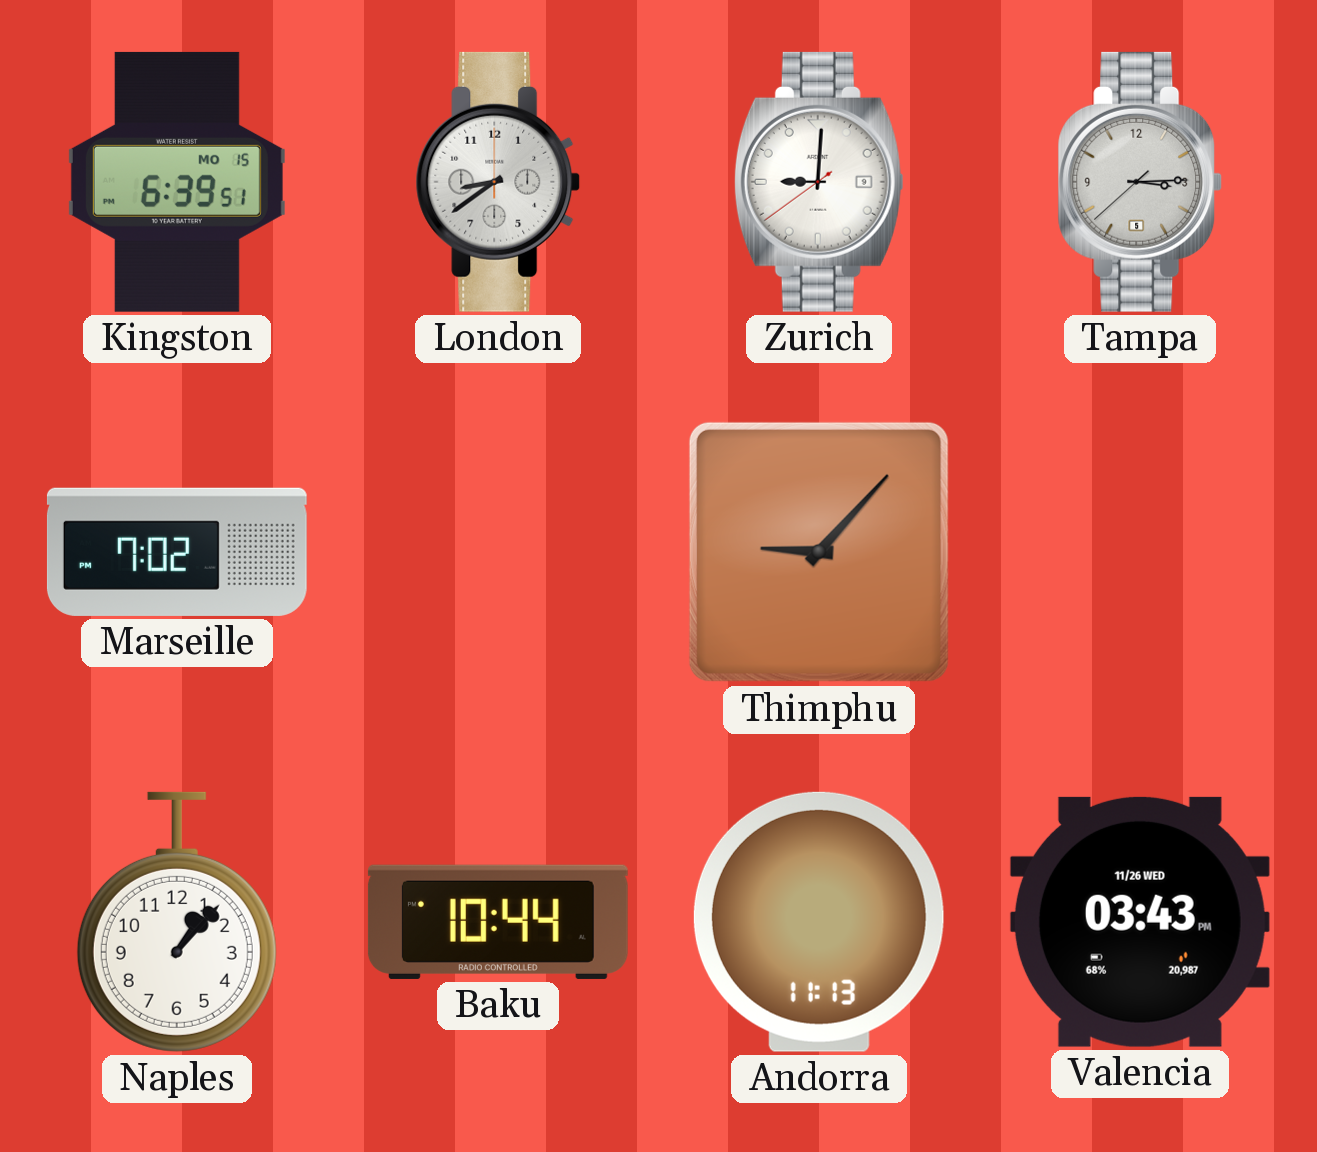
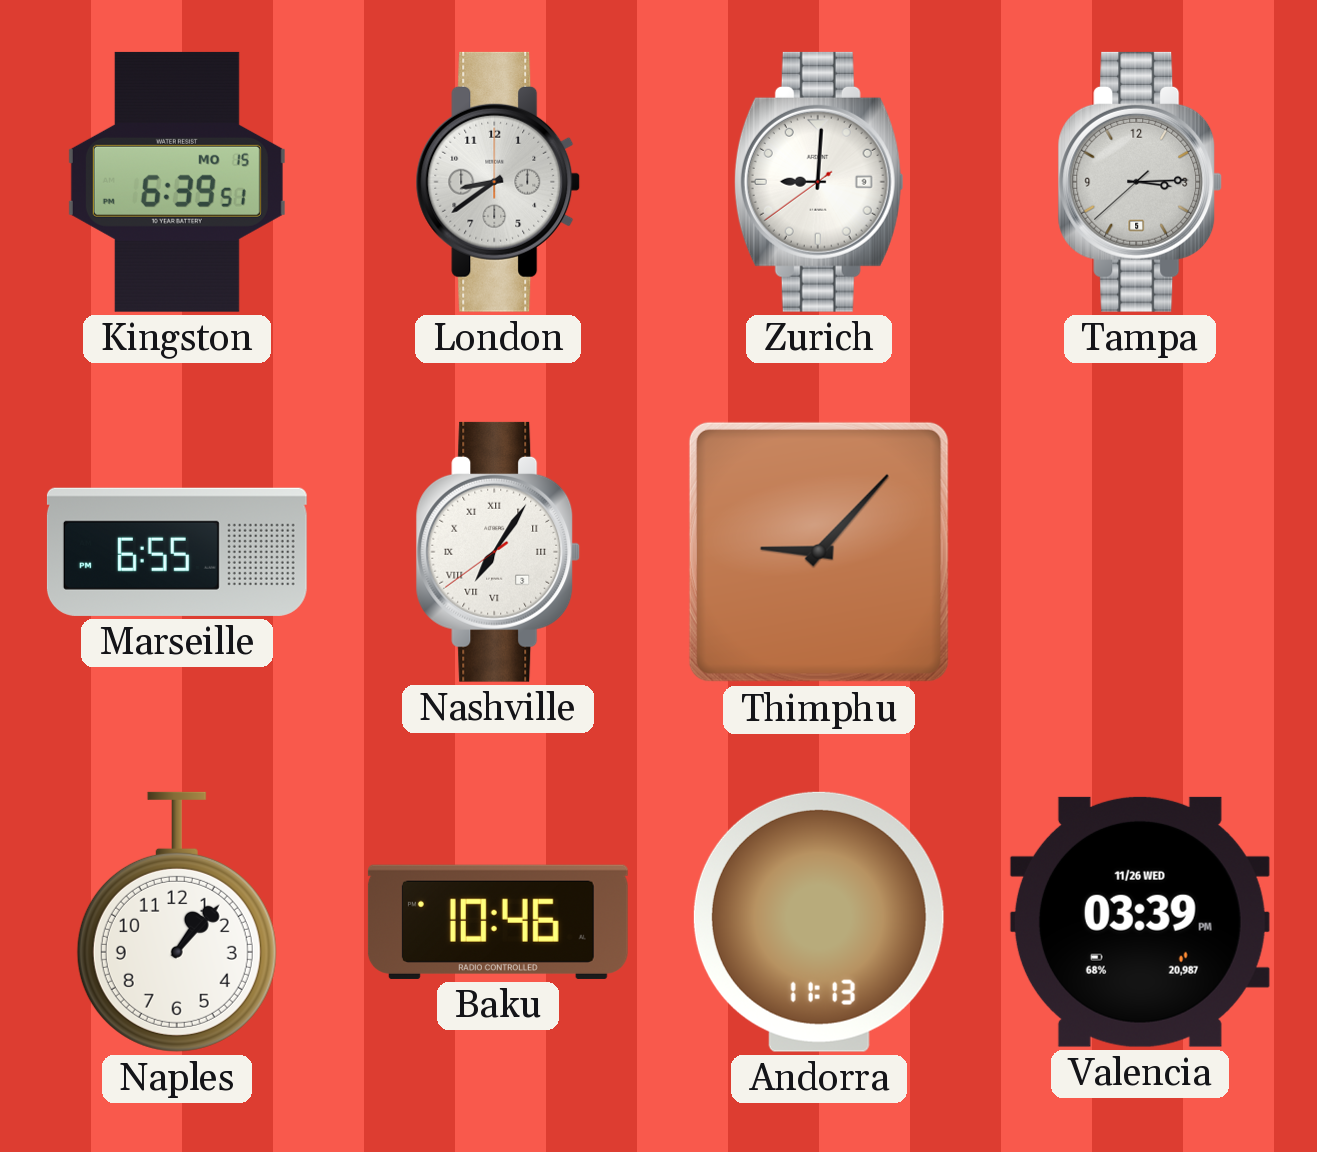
Marseille: 7:02 -> 6:55
Nashville: none -> 7:05
Baku: 10:44 -> 10:46
Valencia: 03:43 -> 03:39
